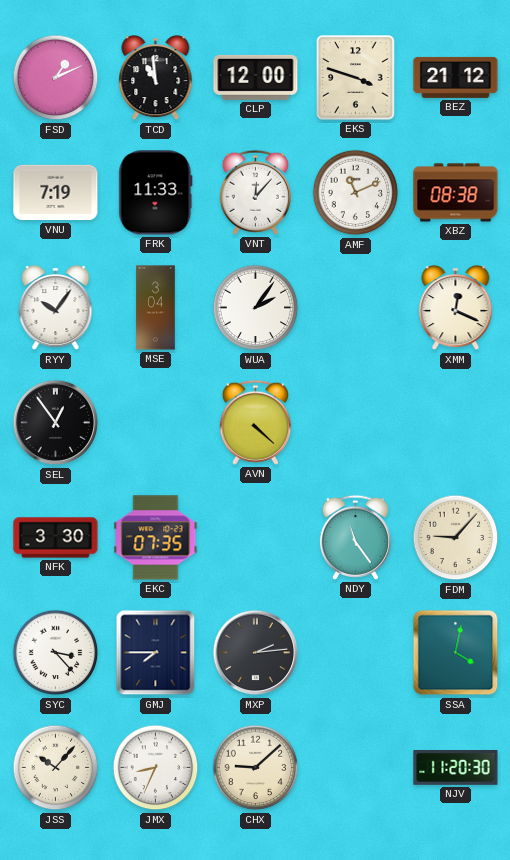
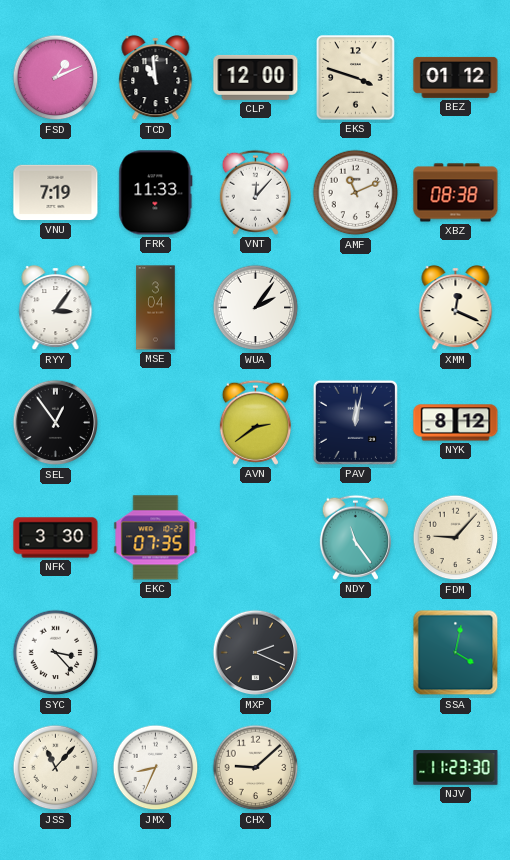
BEZ: 21:12 -> 01:12
RYY: 10:06 -> 3:06
AVN: 4:22 -> 2:39
PAV: none -> 12:02
NYK: none -> 8:12
GMJ: 7:45 -> none
MXP: 2:14 -> 2:19
JSS: 10:07 -> 11:07
NJV: 11:20 -> 11:23
